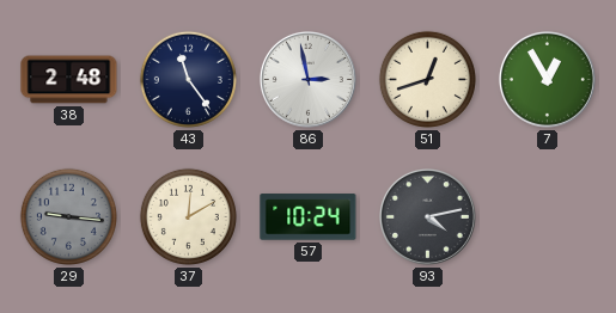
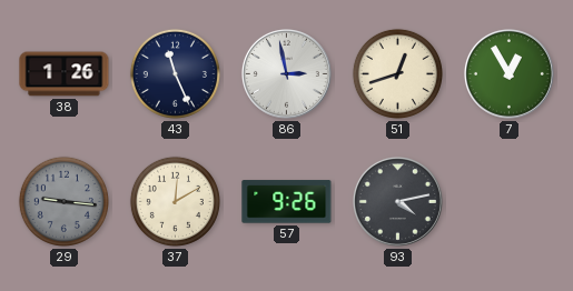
38: 2:48 -> 1:26
43: 11:24 -> 11:26
57: 10:24 -> 9:26
